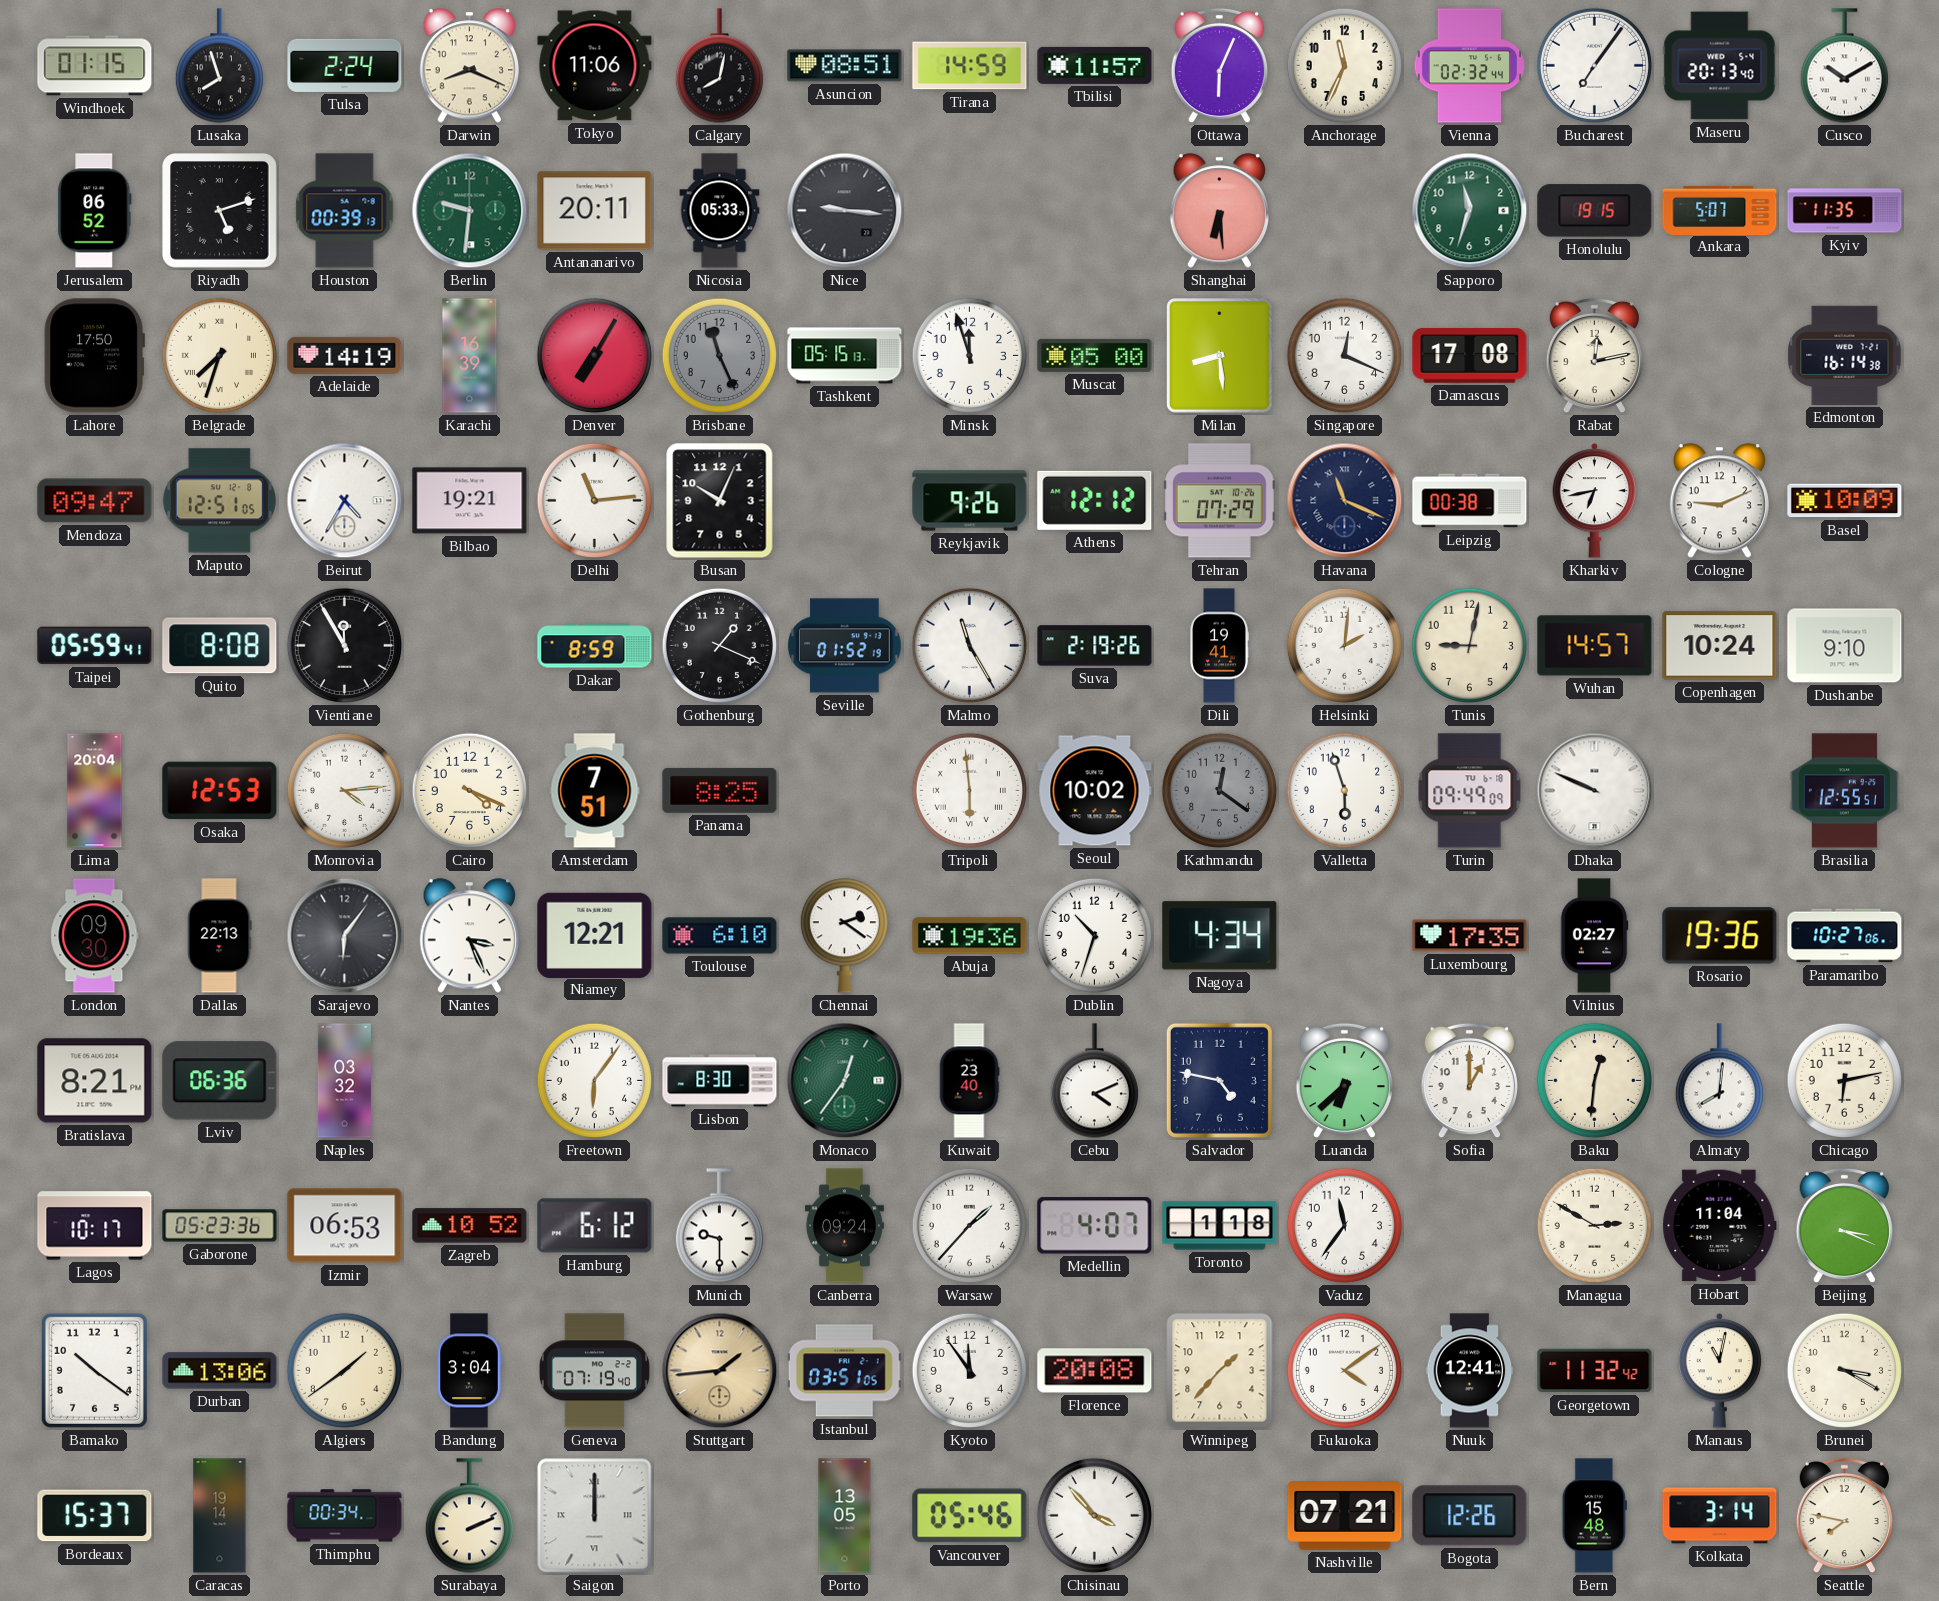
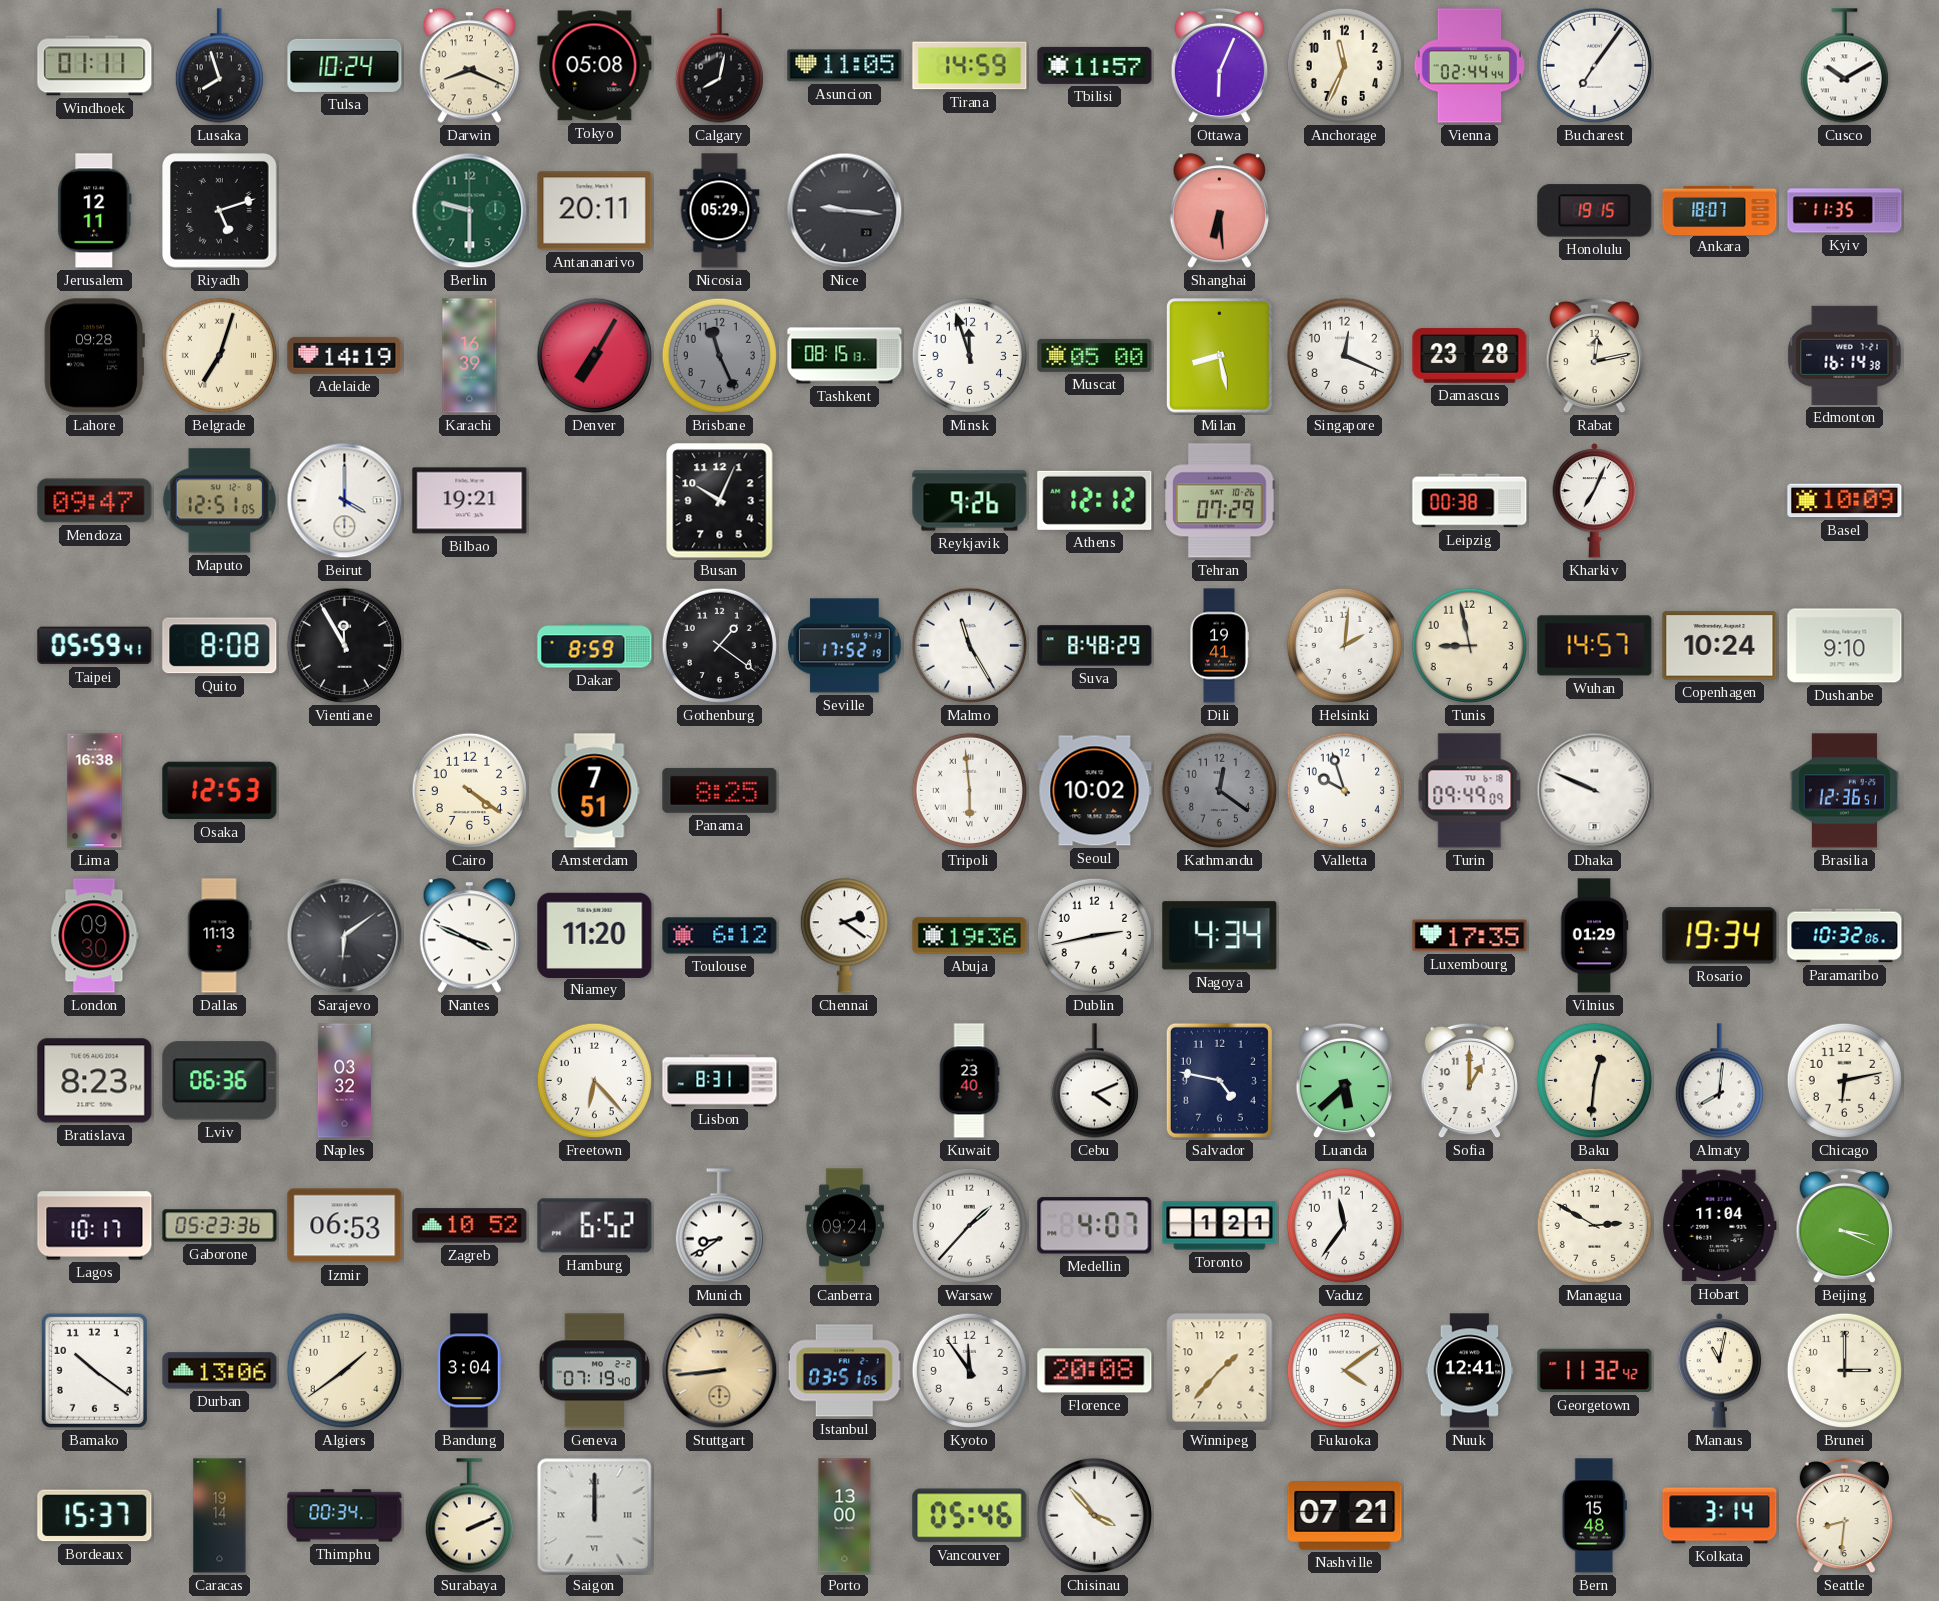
Windhoek: 01:15 -> 01:11
Tulsa: 2:24 -> 10:24
Tokyo: 11:06 -> 05:08
Asuncion: 08:51 -> 11:05
Vienna: 02:32 -> 02:44
Maseru: 20:13 -> none
Jerusalem: 06:52 -> 12:11
Houston: 00:39 -> none
Berlin: 9:31 -> 9:30
Nicosia: 05:33 -> 05:29
Sapporo: 11:33 -> none
Ankara: 5:07 -> 18:07
Lahore: 17:50 -> 09:28
Belgrade: 7:33 -> 7:03
Tashkent: 05:15 -> 08:15
Milan: 8:29 -> 8:28
Damascus: 17:08 -> 23:28
Beirut: 4:35 -> 4:00
Delhi: 11:14 -> none
Havana: 11:19 -> none
Kharkiv: 6:43 -> 7:04
Cologne: 9:11 -> none
Gothenburg: 1:19 -> 1:21
Seville: 01:52 -> 17:52
Suva: 2:19 -> 8:48
Tunis: 9:02 -> 8:58
Lima: 20:04 -> 16:38
Monrovia: 4:14 -> none
Cairo: 4:19 -> 4:21
Valletta: 5:57 -> 9:57
Brasilia: 12:55 -> 12:36
Dallas: 22:13 -> 11:13
Sarajevo: 6:06 -> 6:09
Nantes: 3:26 -> 3:49
Niamey: 12:21 -> 11:20
Toulouse: 6:10 -> 6:12
Dublin: 10:33 -> 2:43
Vilnius: 02:27 -> 01:29
Rosario: 19:36 -> 19:34
Paramaribo: 10:27 -> 10:32
Bratislava: 8:21 -> 8:23
Freetown: 6:06 -> 6:23
Lisbon: 8:30 -> 8:31
Monaco: 12:36 -> none
Luanda: 6:38 -> 5:38
Hamburg: 6:12 -> 6:52
Munich: 9:30 -> 8:39
Toronto: 1:18 -> 1:21
Stuttgart: 1:44 -> 8:44
Brunei: 3:20 -> 3:00
Porto: 13:05 -> 13:00
Bogota: 12:26 -> none
Seattle: 7:47 -> 8:31
